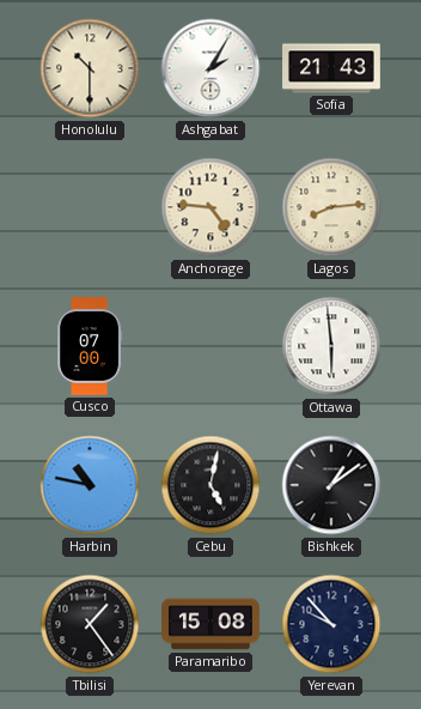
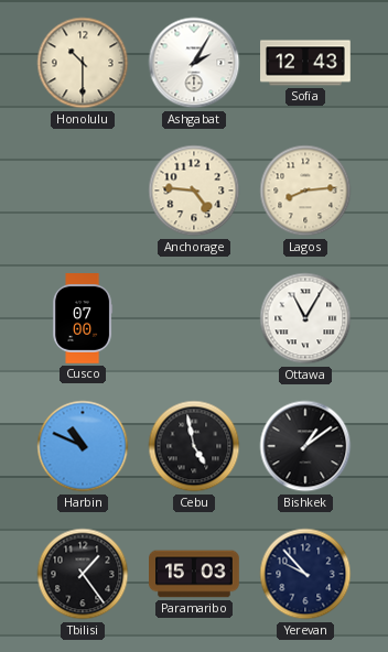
Sofia: 21:43 -> 12:43
Ottawa: 5:59 -> 11:05
Harbin: 10:47 -> 10:49
Cebu: 5:02 -> 4:58
Paramaribo: 15:08 -> 15:03
